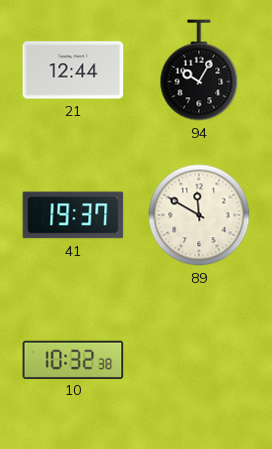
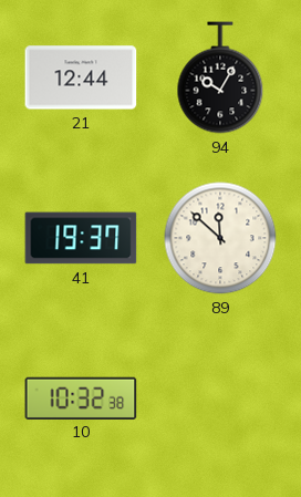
89: 11:50 -> 11:52
